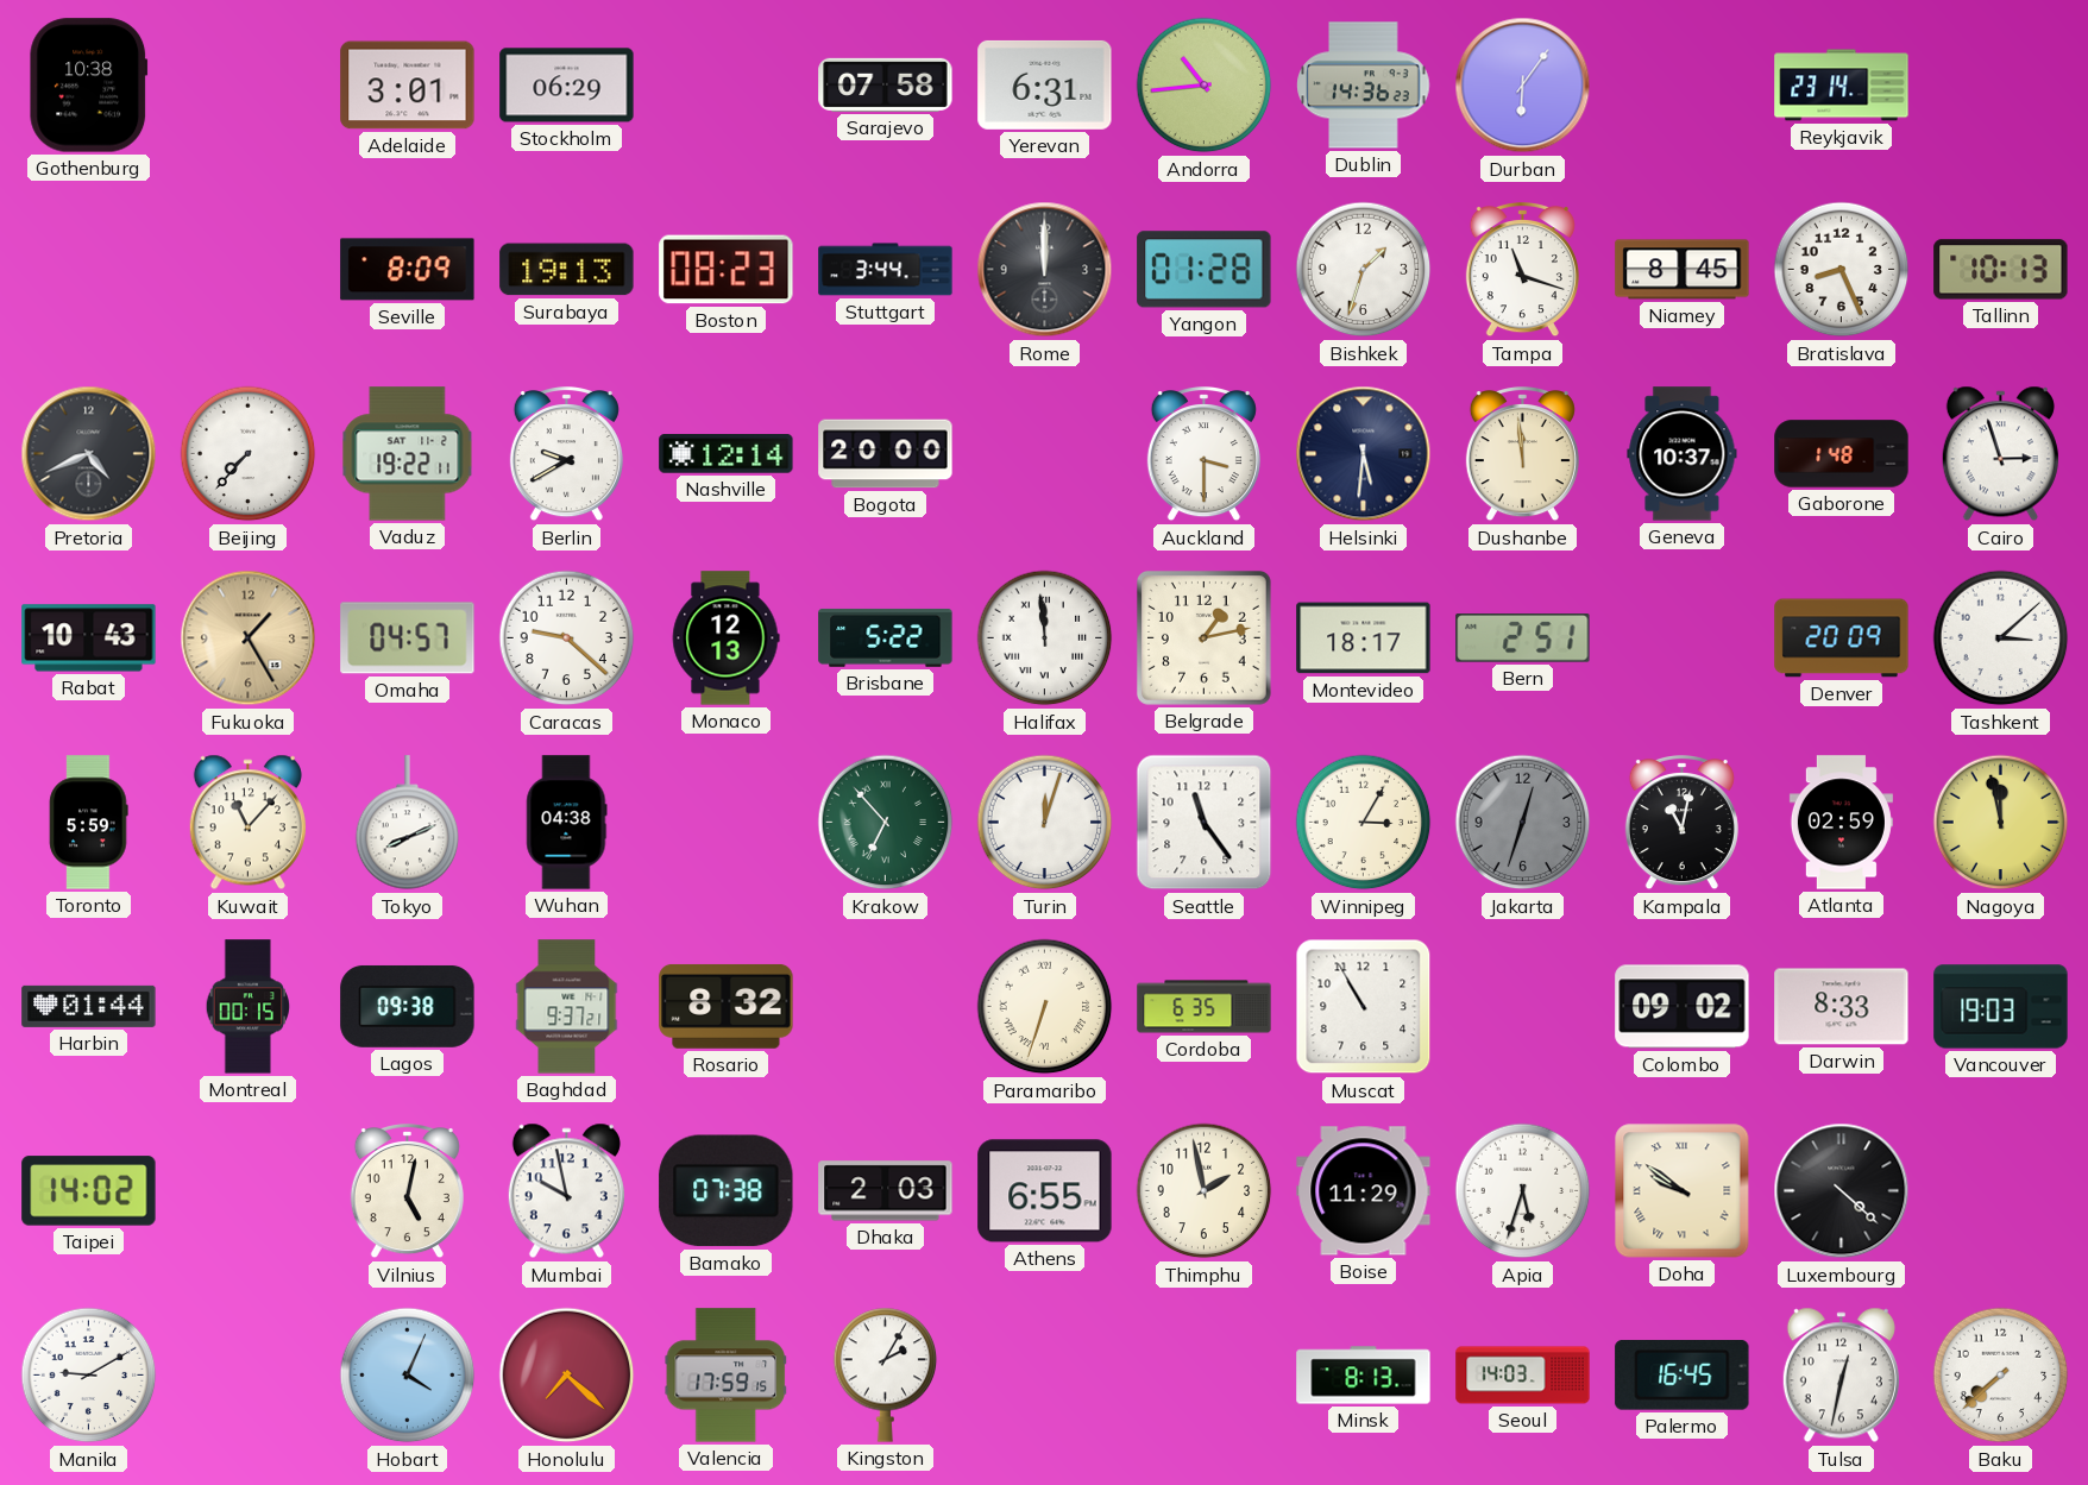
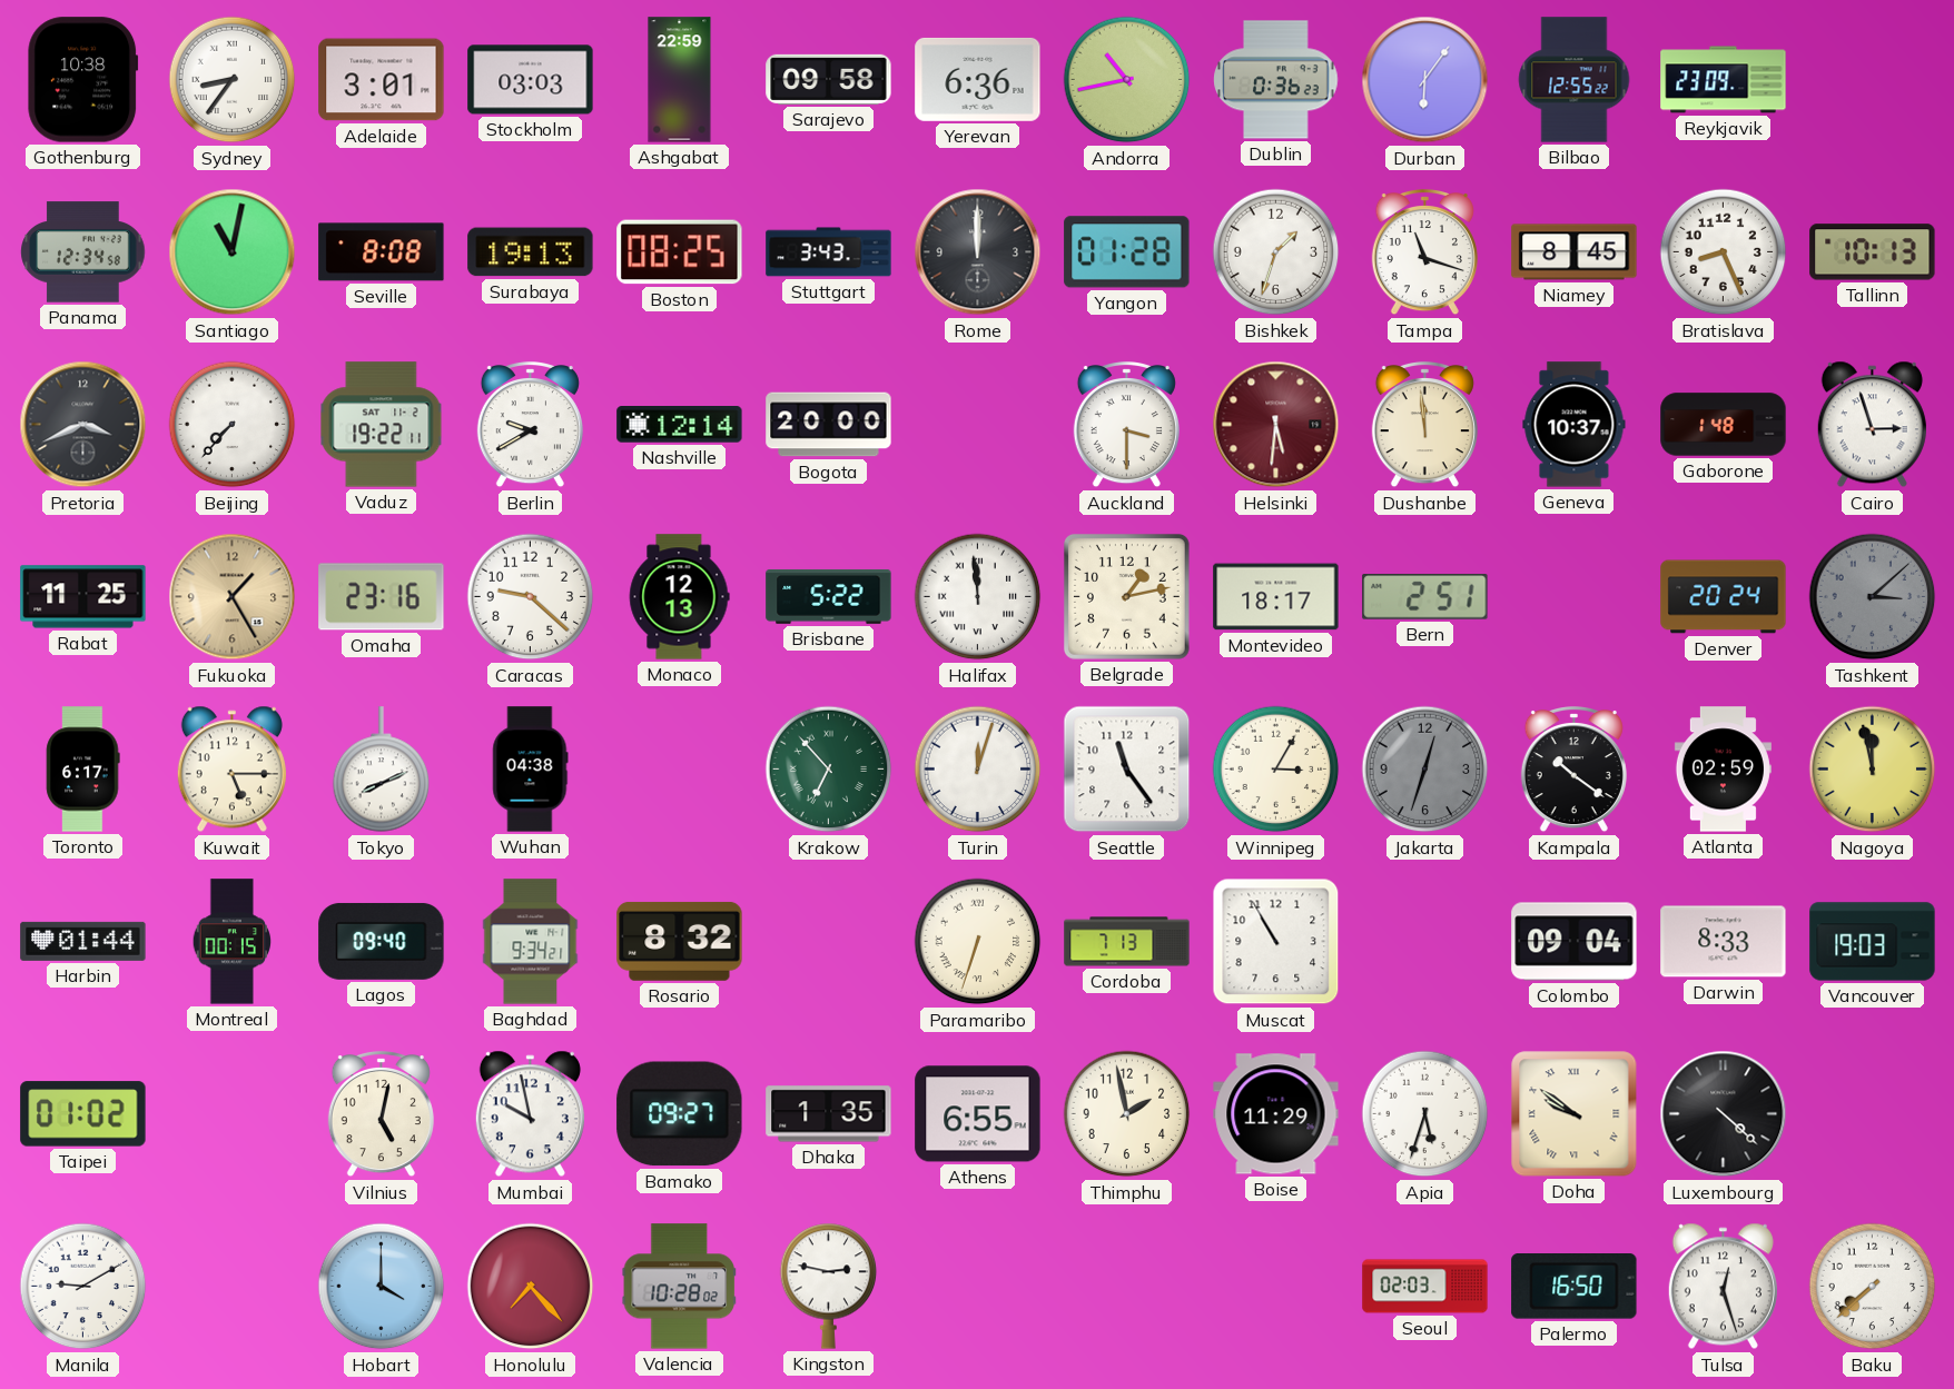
Sydney: none -> 8:36
Stockholm: 06:29 -> 03:03
Ashgabat: none -> 22:59
Sarajevo: 07:58 -> 09:58
Yerevan: 6:31 -> 6:36
Andorra: 10:44 -> 10:43
Dublin: 14:36 -> 0:36
Bilbao: none -> 12:55
Reykjavik: 23:14 -> 23:09
Panama: none -> 12:34
Santiago: none -> 11:02
Seville: 8:09 -> 8:08
Boston: 08:23 -> 08:25
Stuttgart: 3:44 -> 3:43
Pretoria: 4:41 -> 3:41
Helsinki dial: navy -> burgundy
Rabat: 10:43 -> 11:25
Omaha: 04:57 -> 23:16
Denver: 20:09 -> 20:24
Tashkent dial: white -> grey
Toronto: 5:59 -> 6:17
Kuwait: 11:07 -> 5:15
Kampala: 11:02 -> 10:21
Lagos: 09:38 -> 09:40
Baghdad: 9:37 -> 9:34
Cordoba: 6:35 -> 7:13
Colombo: 09:02 -> 09:04
Taipei: 14:02 -> 01:02
Bamako: 07:38 -> 09:27
Dhaka: 2:03 -> 1:35
Hobart: 4:04 -> 4:00
Honolulu: 7:22 -> 7:23
Valencia: 17:59 -> 10:28
Kingston: 2:05 -> 2:47
Minsk: 8:13 -> none
Seoul: 14:03 -> 02:03
Palermo: 16:45 -> 16:50
Tulsa: 12:32 -> 12:27
